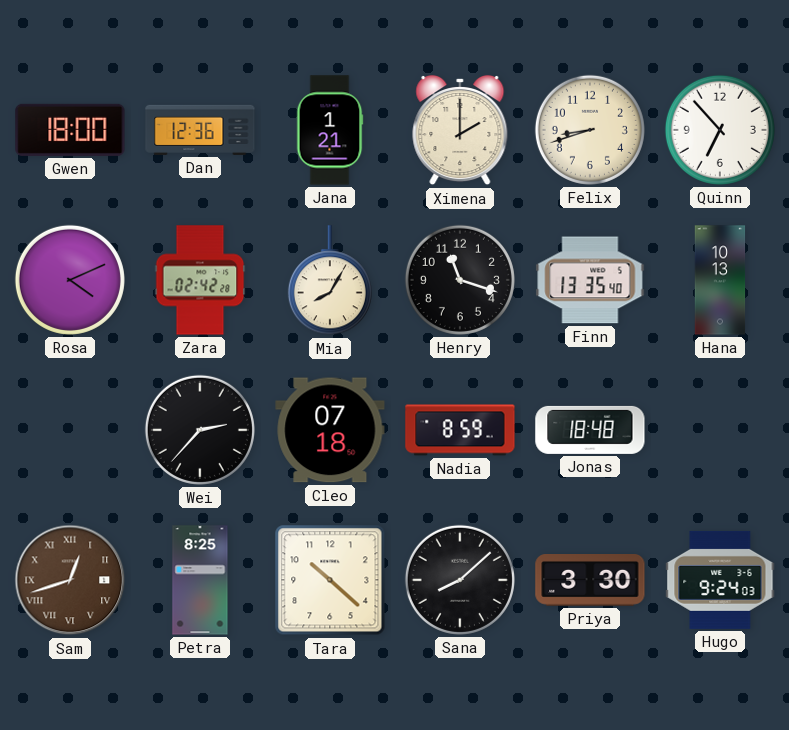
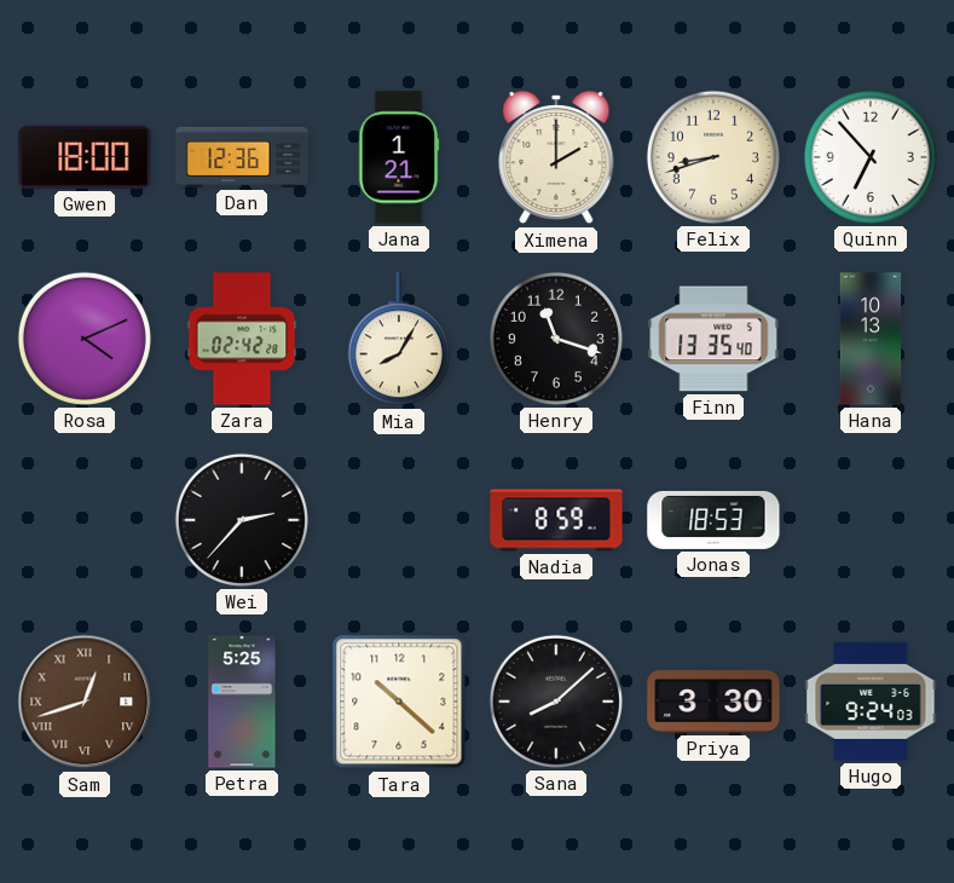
Cleo: 07:18 -> none
Jonas: 18:48 -> 18:53
Petra: 8:25 -> 5:25
